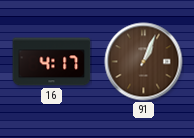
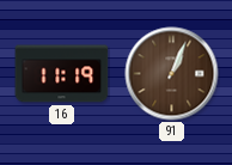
16: 4:17 -> 11:19
